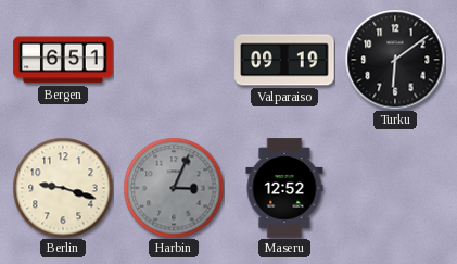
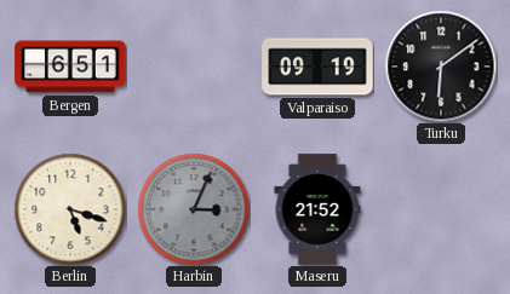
Berlin: 9:18 -> 5:18
Maseru: 12:52 -> 21:52
